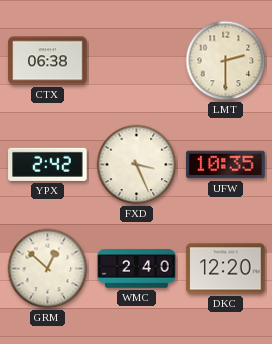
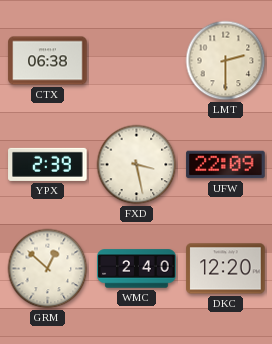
YPX: 2:42 -> 2:39
FXD: 3:26 -> 3:28
UFW: 10:35 -> 22:09
